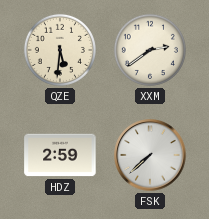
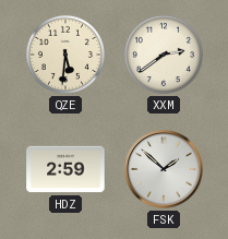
FSK: 7:38 -> 1:52
